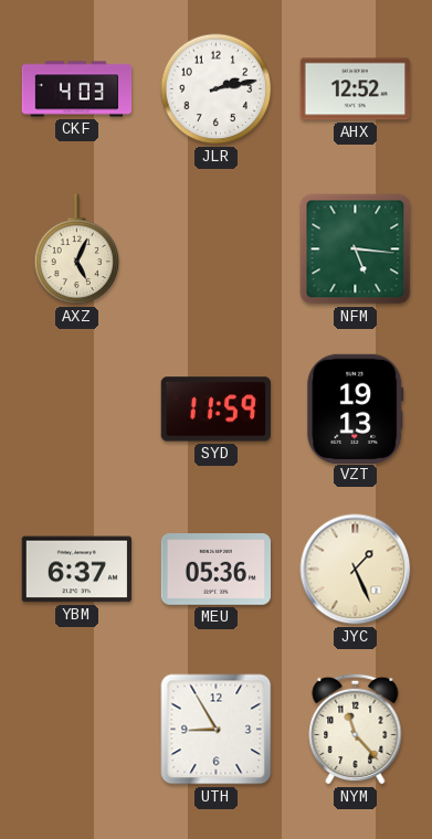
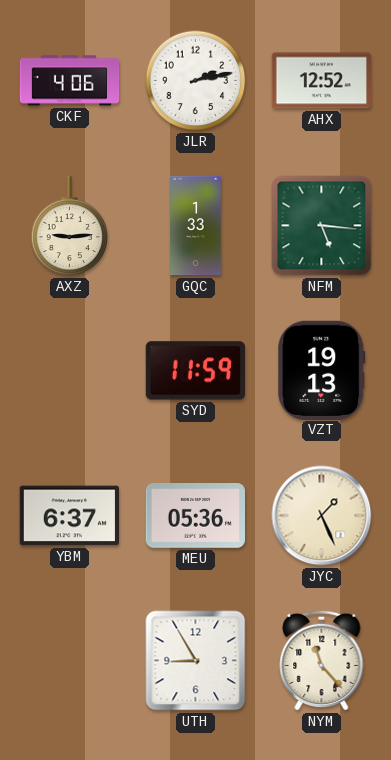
CKF: 4:03 -> 4:06
AXZ: 5:04 -> 9:14
GQC: none -> 1:33
